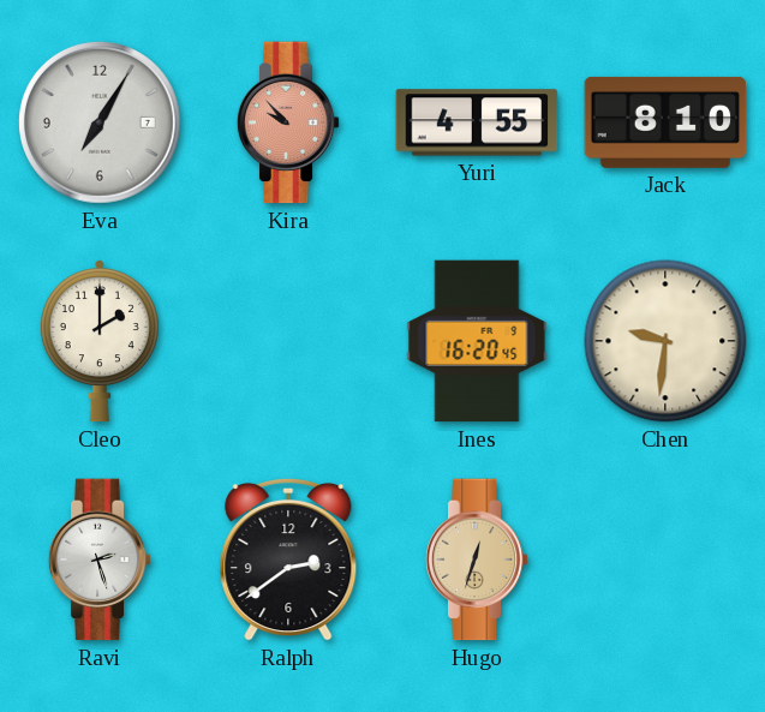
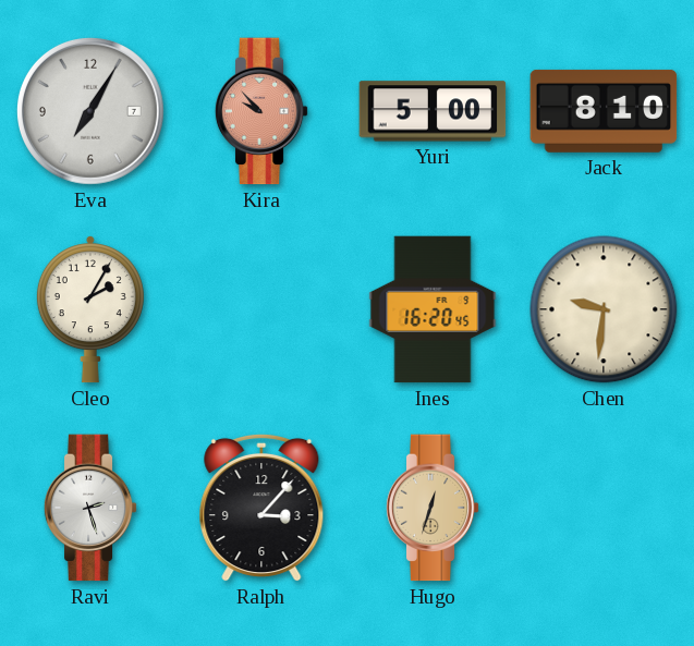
Yuri: 4:55 -> 5:00
Cleo: 2:00 -> 2:05
Ralph: 2:39 -> 3:07
